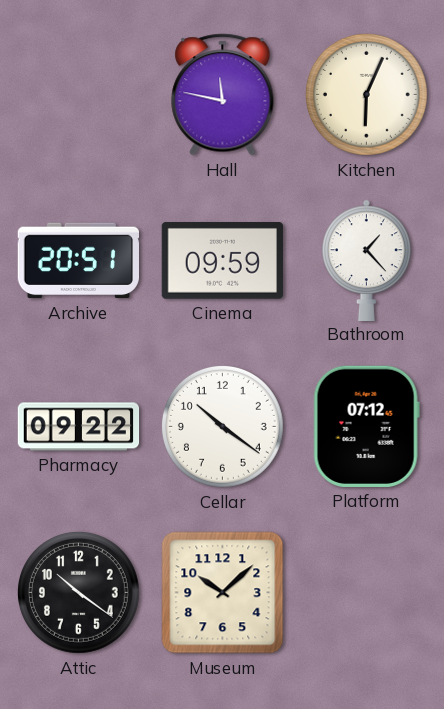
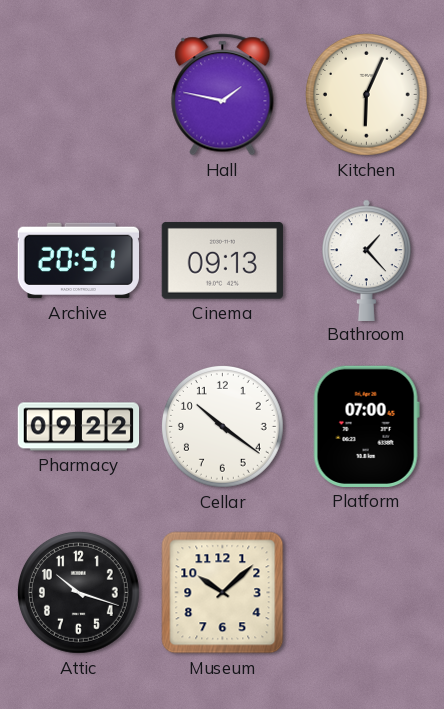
Hall: 11:47 -> 1:47
Cinema: 09:59 -> 09:13
Platform: 07:12 -> 07:00
Attic: 10:21 -> 10:18
